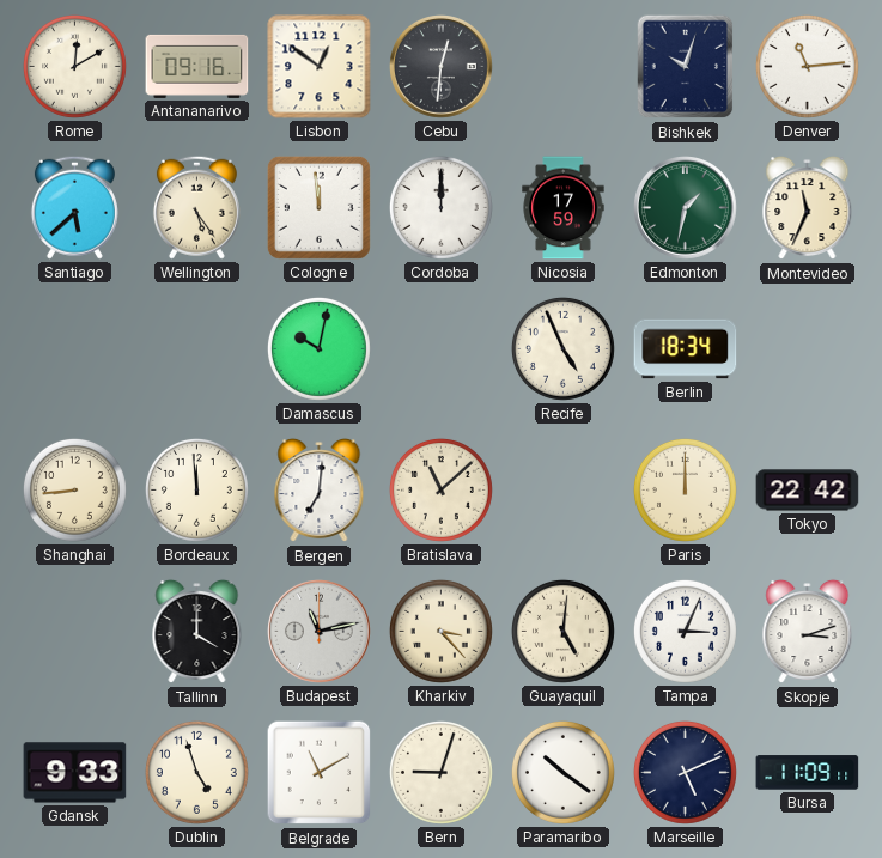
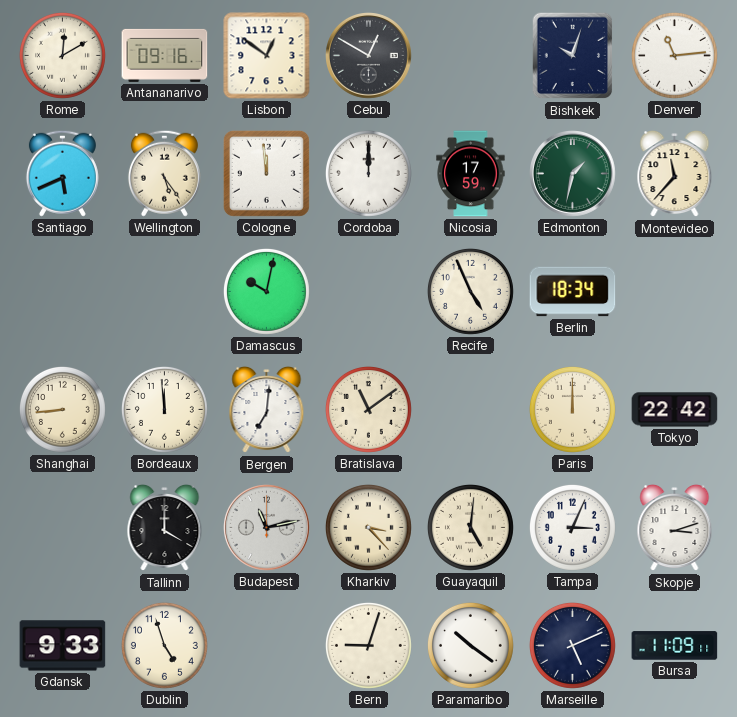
Cebu: 12:31 -> 12:50
Santiago: 5:38 -> 5:41
Montevideo: 11:34 -> 11:37
Bratislava: 11:08 -> 11:09
Belgrade: 11:10 -> none
